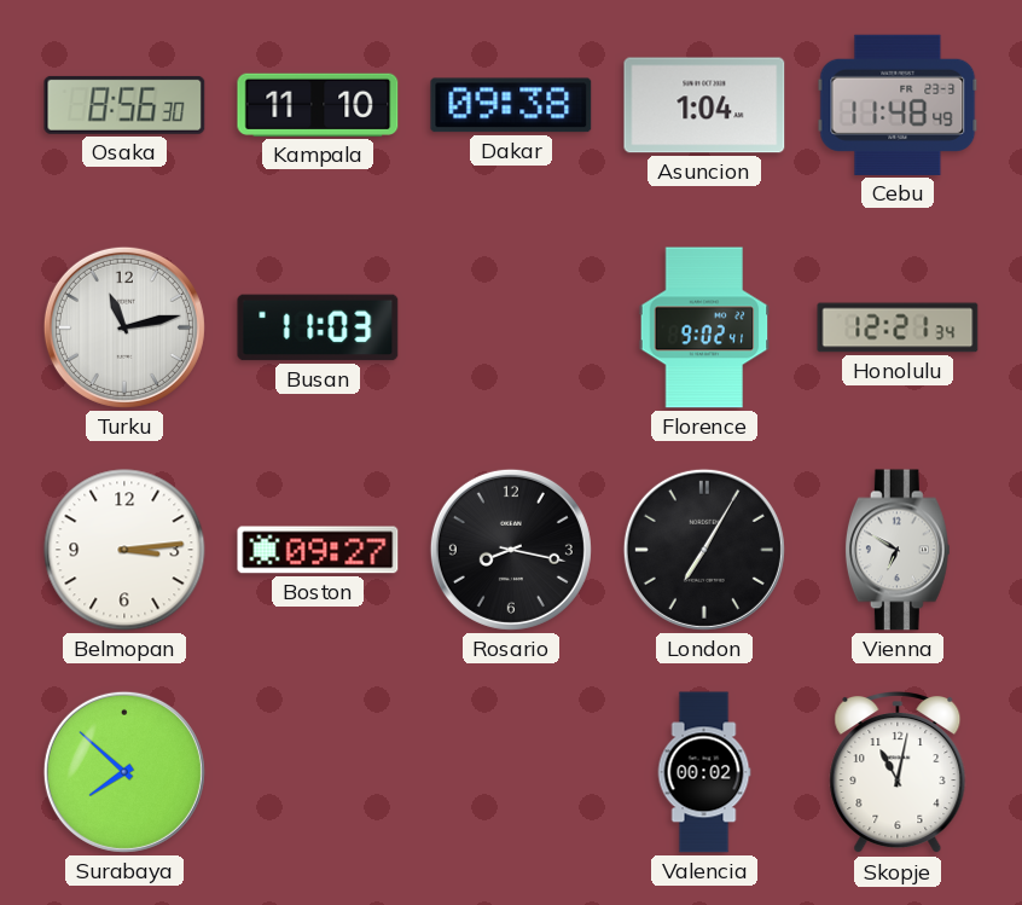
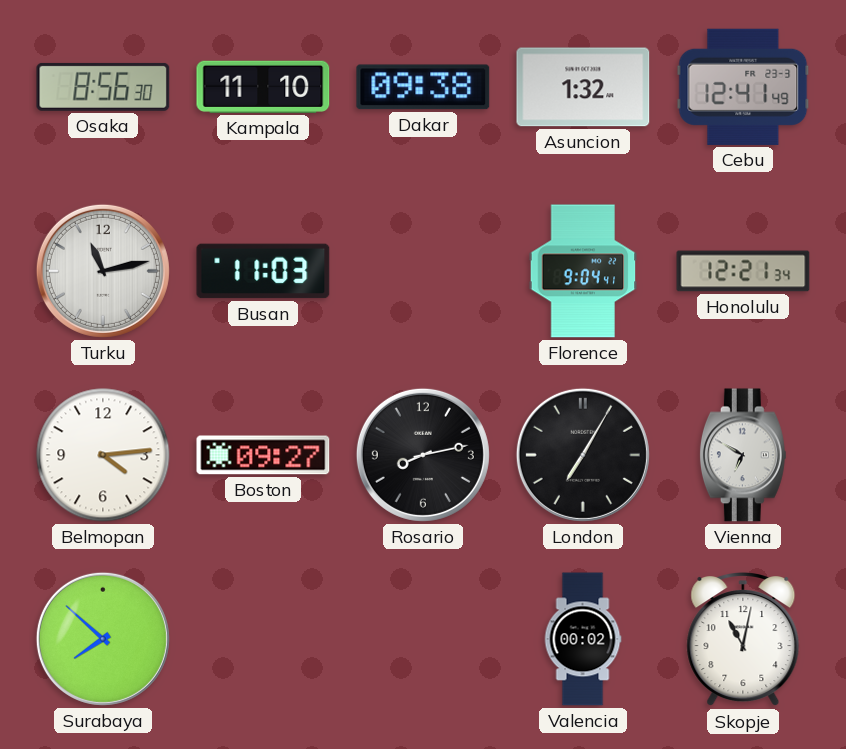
Asuncion: 1:04 -> 1:32
Cebu: 11:48 -> 12:41
Florence: 9:02 -> 9:04
Belmopan: 3:14 -> 4:14
Rosario: 8:17 -> 8:13
